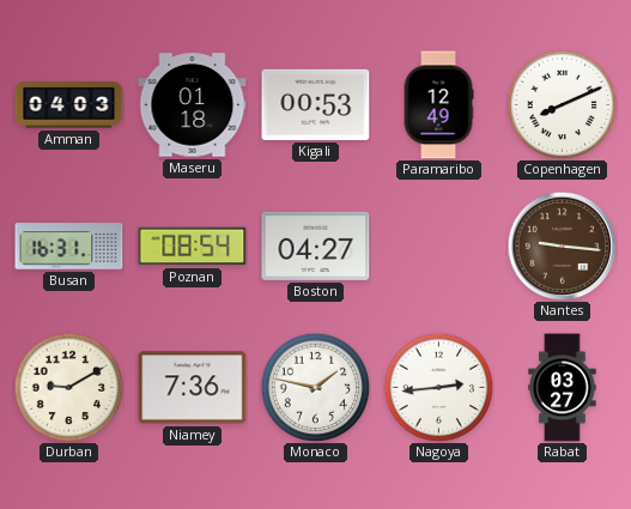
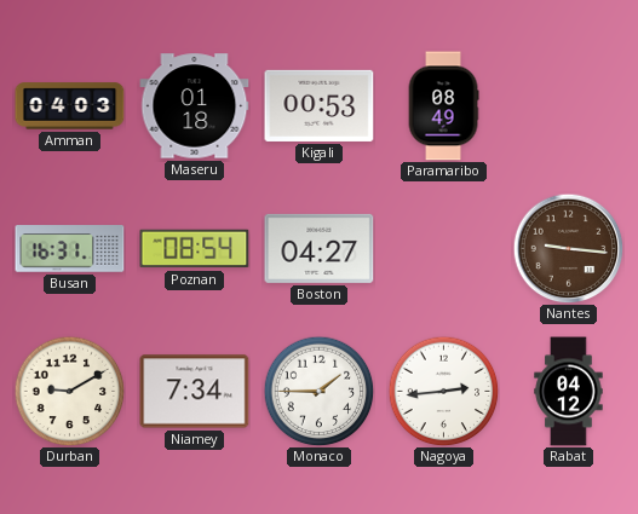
Paramaribo: 12:49 -> 08:49
Copenhagen: 8:11 -> none
Niamey: 7:36 -> 7:34
Monaco: 1:47 -> 1:45
Rabat: 03:27 -> 04:12
